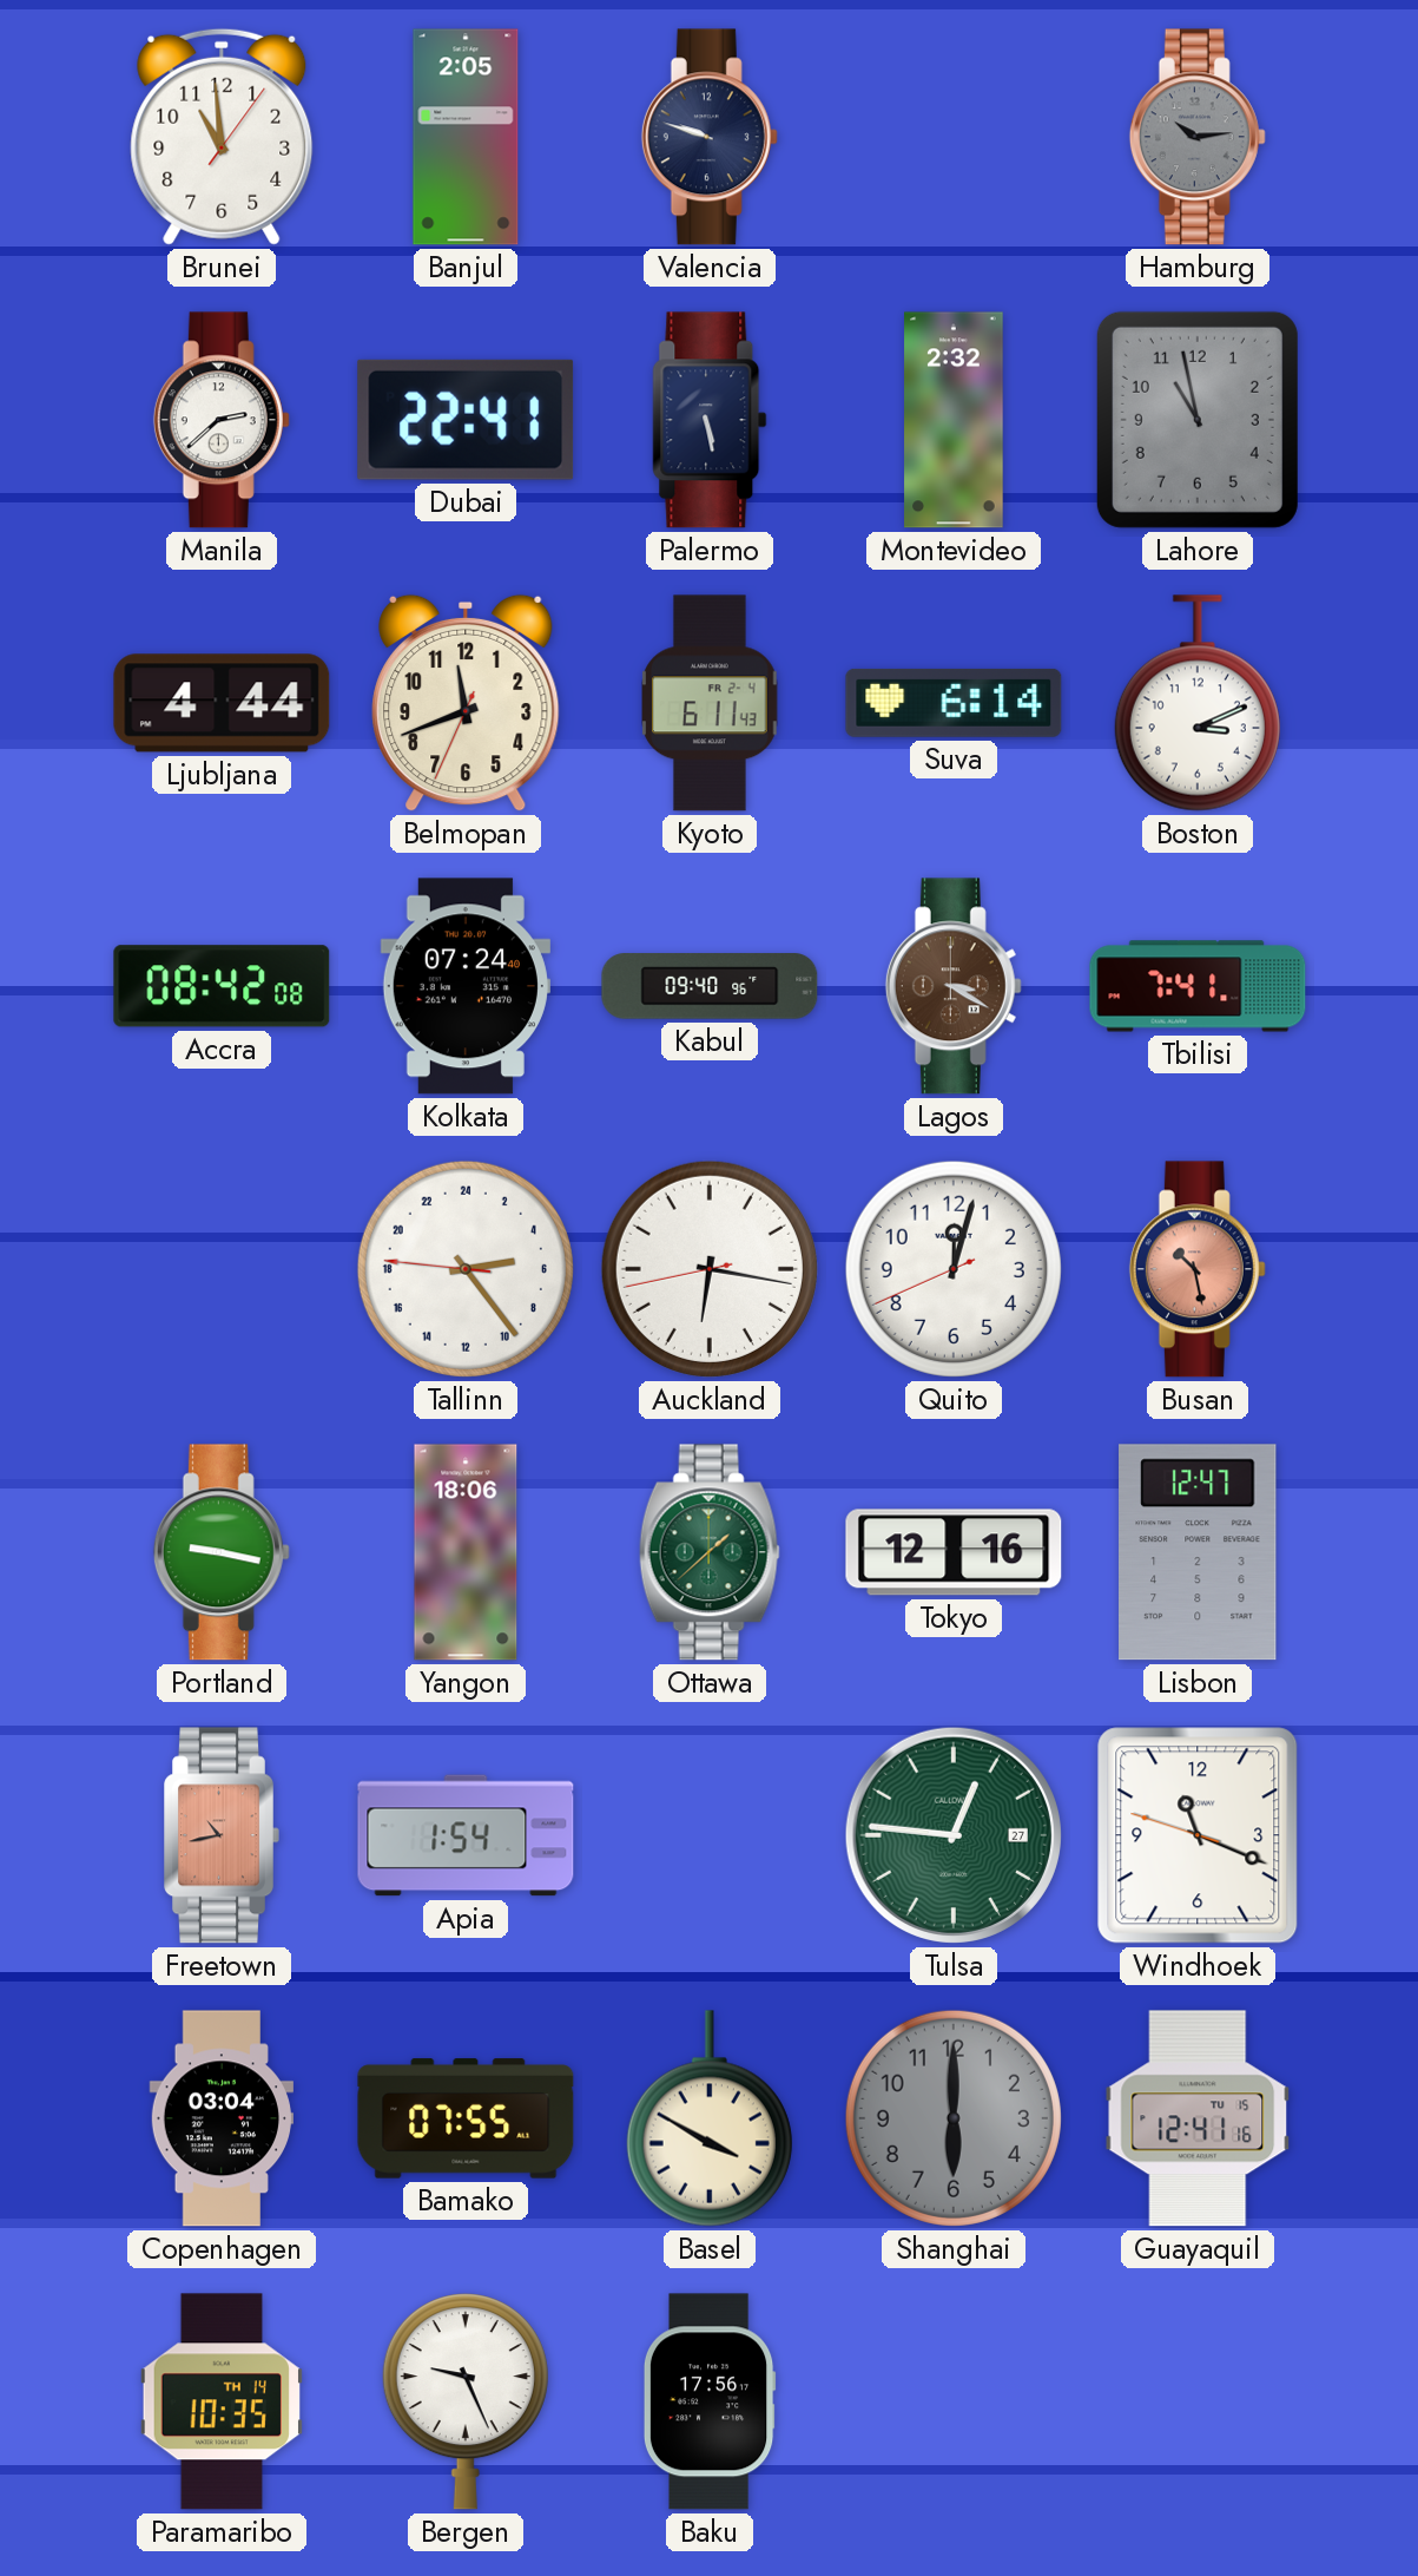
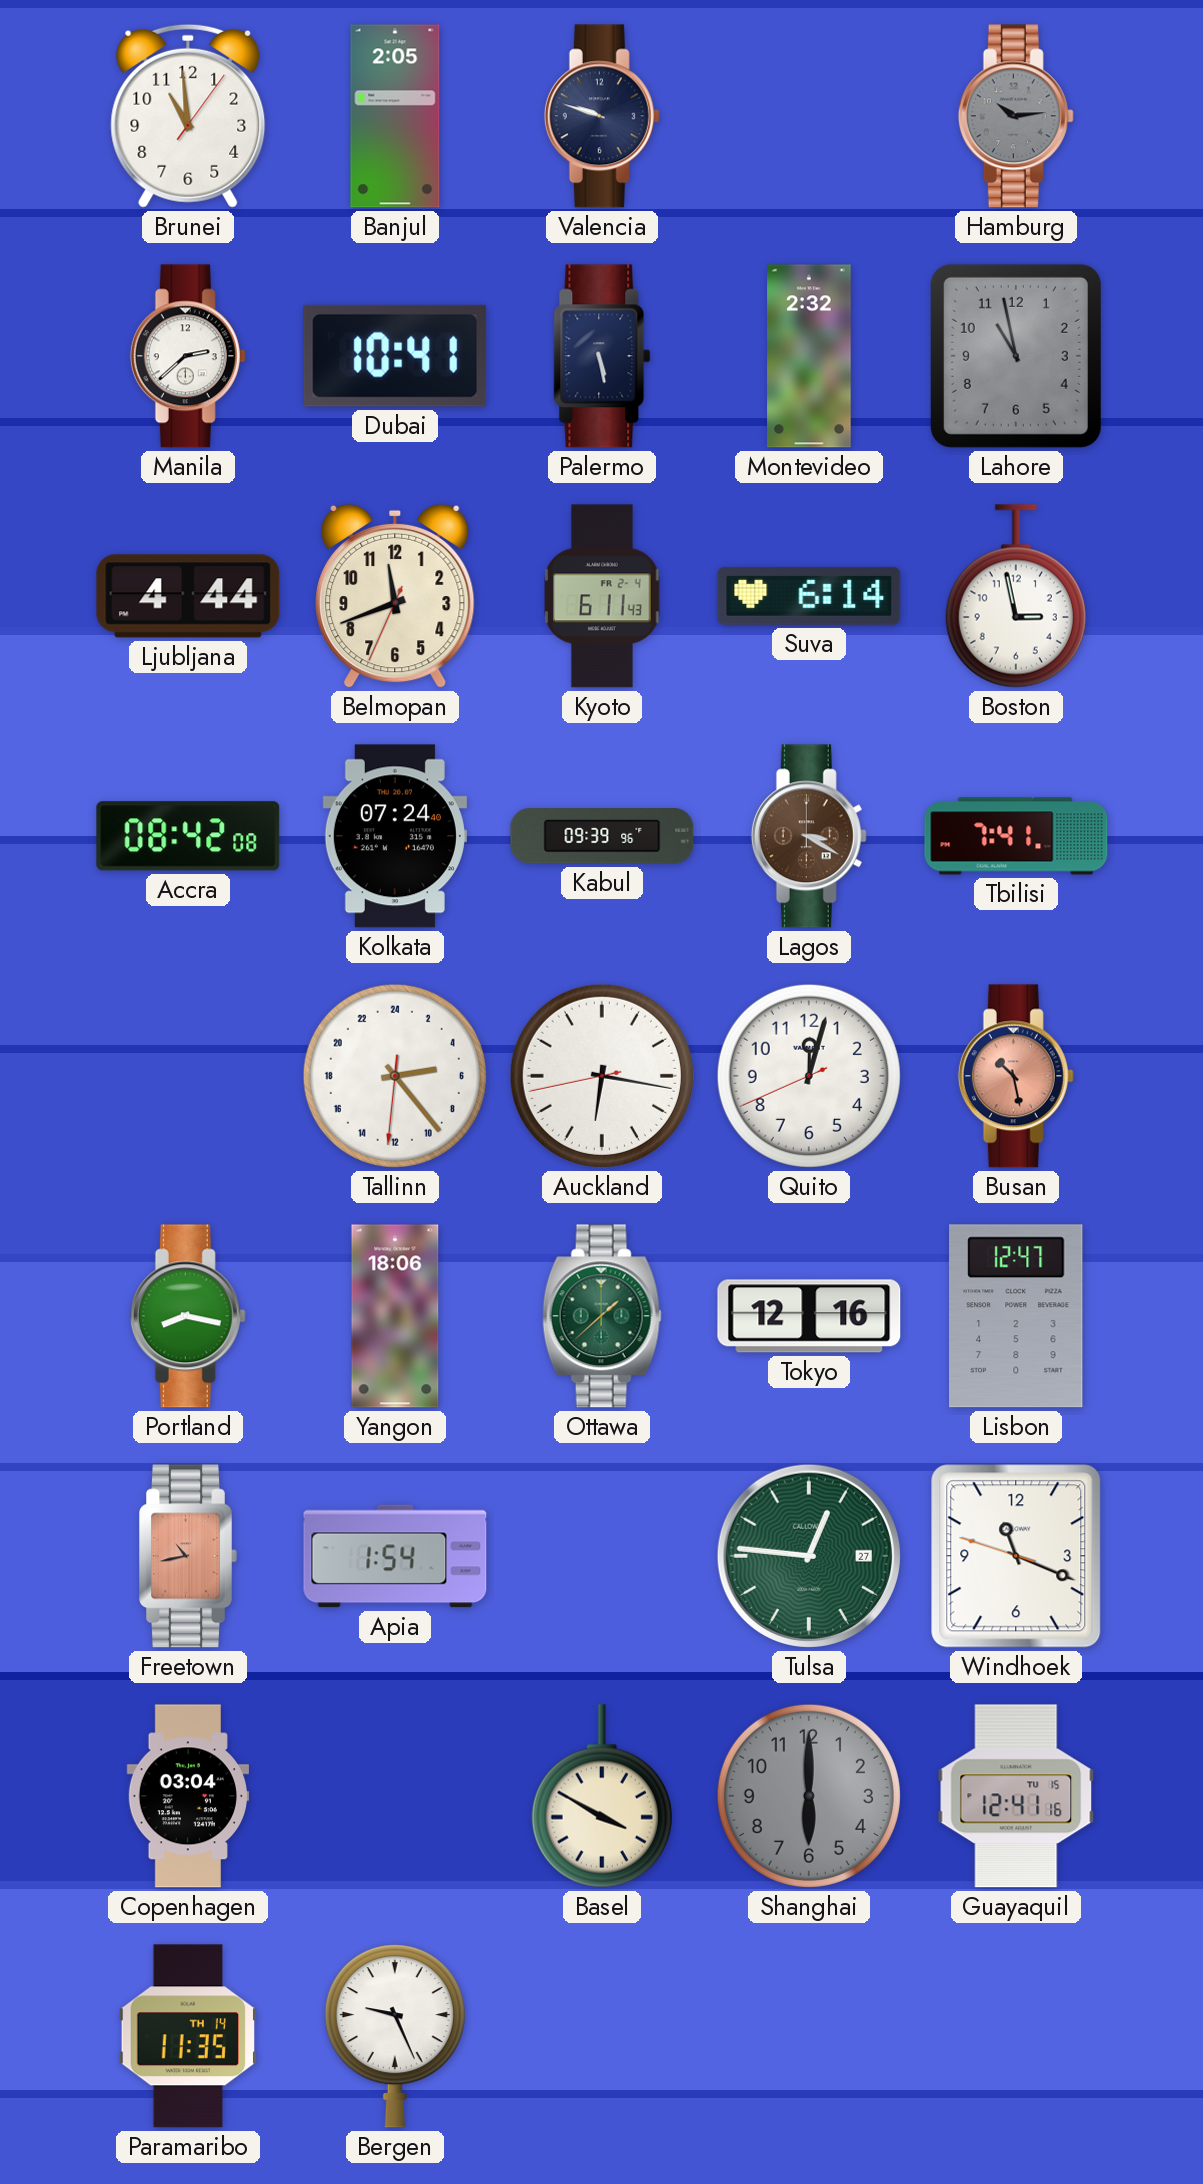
Dubai: 22:41 -> 10:41
Boston: 3:11 -> 2:58
Kabul: 09:40 -> 09:39
Tallinn: 5:23:46 -> 5:23:31
Portland: 9:17 -> 8:17
Bamako: 07:55 -> none
Paramaribo: 10:35 -> 11:35
Baku: 17:56 -> none
